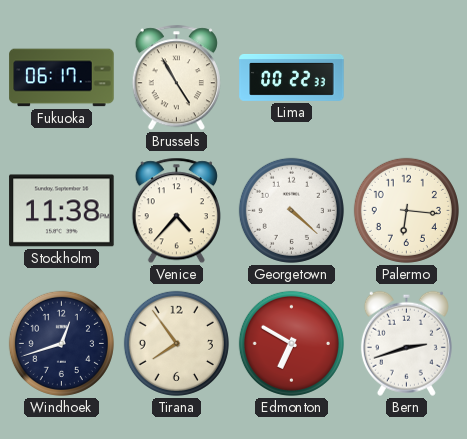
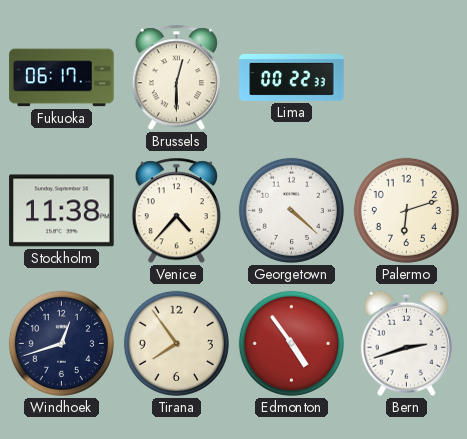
Brussels: 4:55 -> 12:30
Palermo: 6:16 -> 6:12
Edmonton: 6:50 -> 4:54
